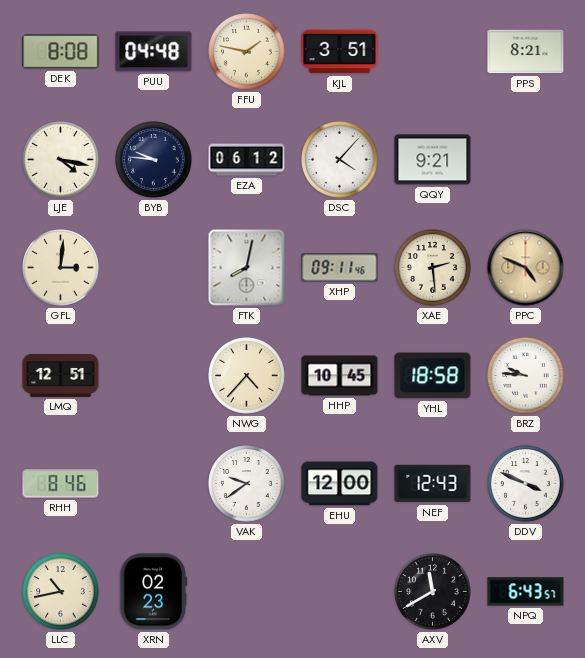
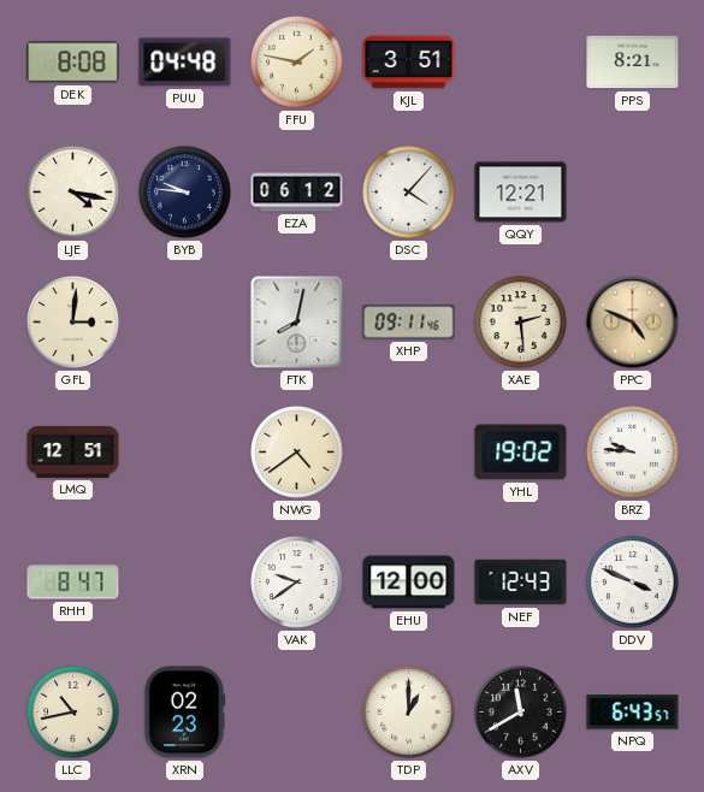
QQY: 9:21 -> 12:21
NWG: 4:37 -> 4:39
HHP: 10:45 -> none
YHL: 18:58 -> 19:02
RHH: 8:46 -> 8:47
TDP: none -> 1:00
